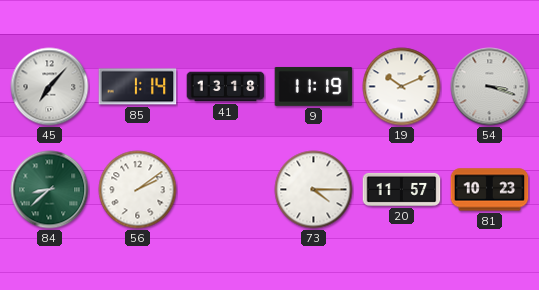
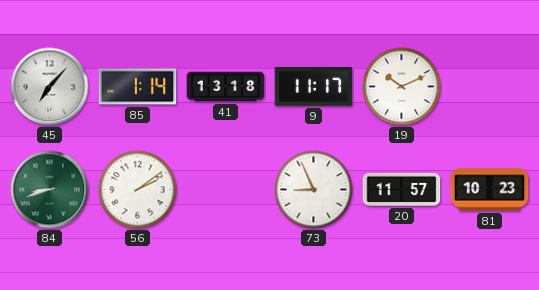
9: 11:19 -> 11:17
54: 3:18 -> none
84: 8:38 -> 8:42
73: 4:15 -> 8:56
